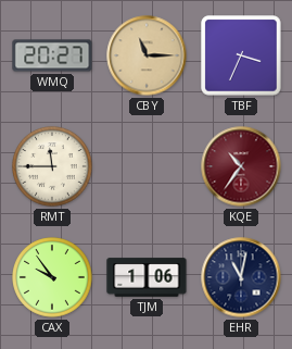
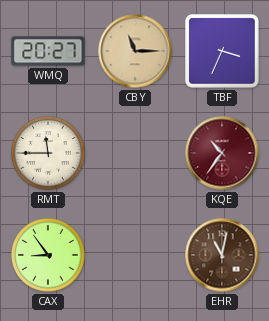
CAX: 9:54 -> 8:54
TJM: 1:06 -> none
EHR dial: navy -> brown
